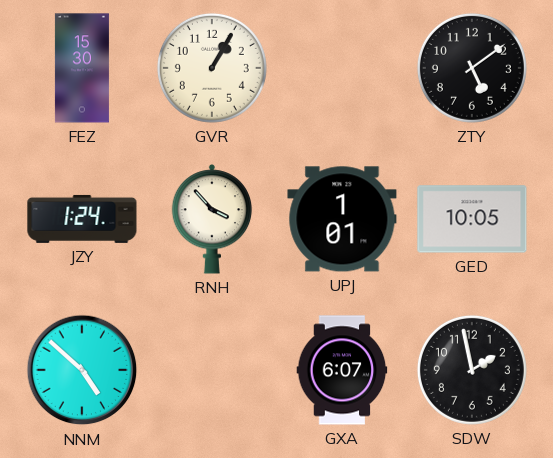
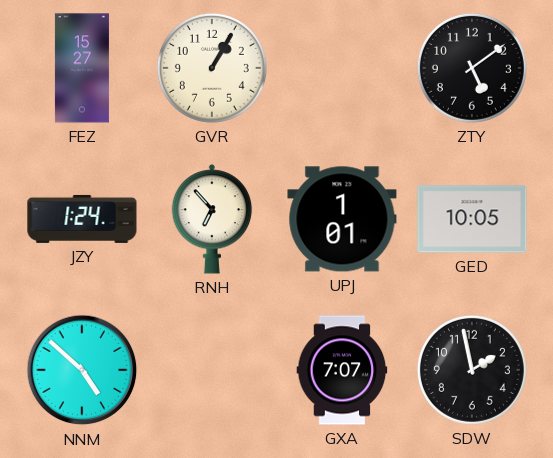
FEZ: 15:30 -> 15:27
RNH: 3:53 -> 6:53
GXA: 6:07 -> 7:07
